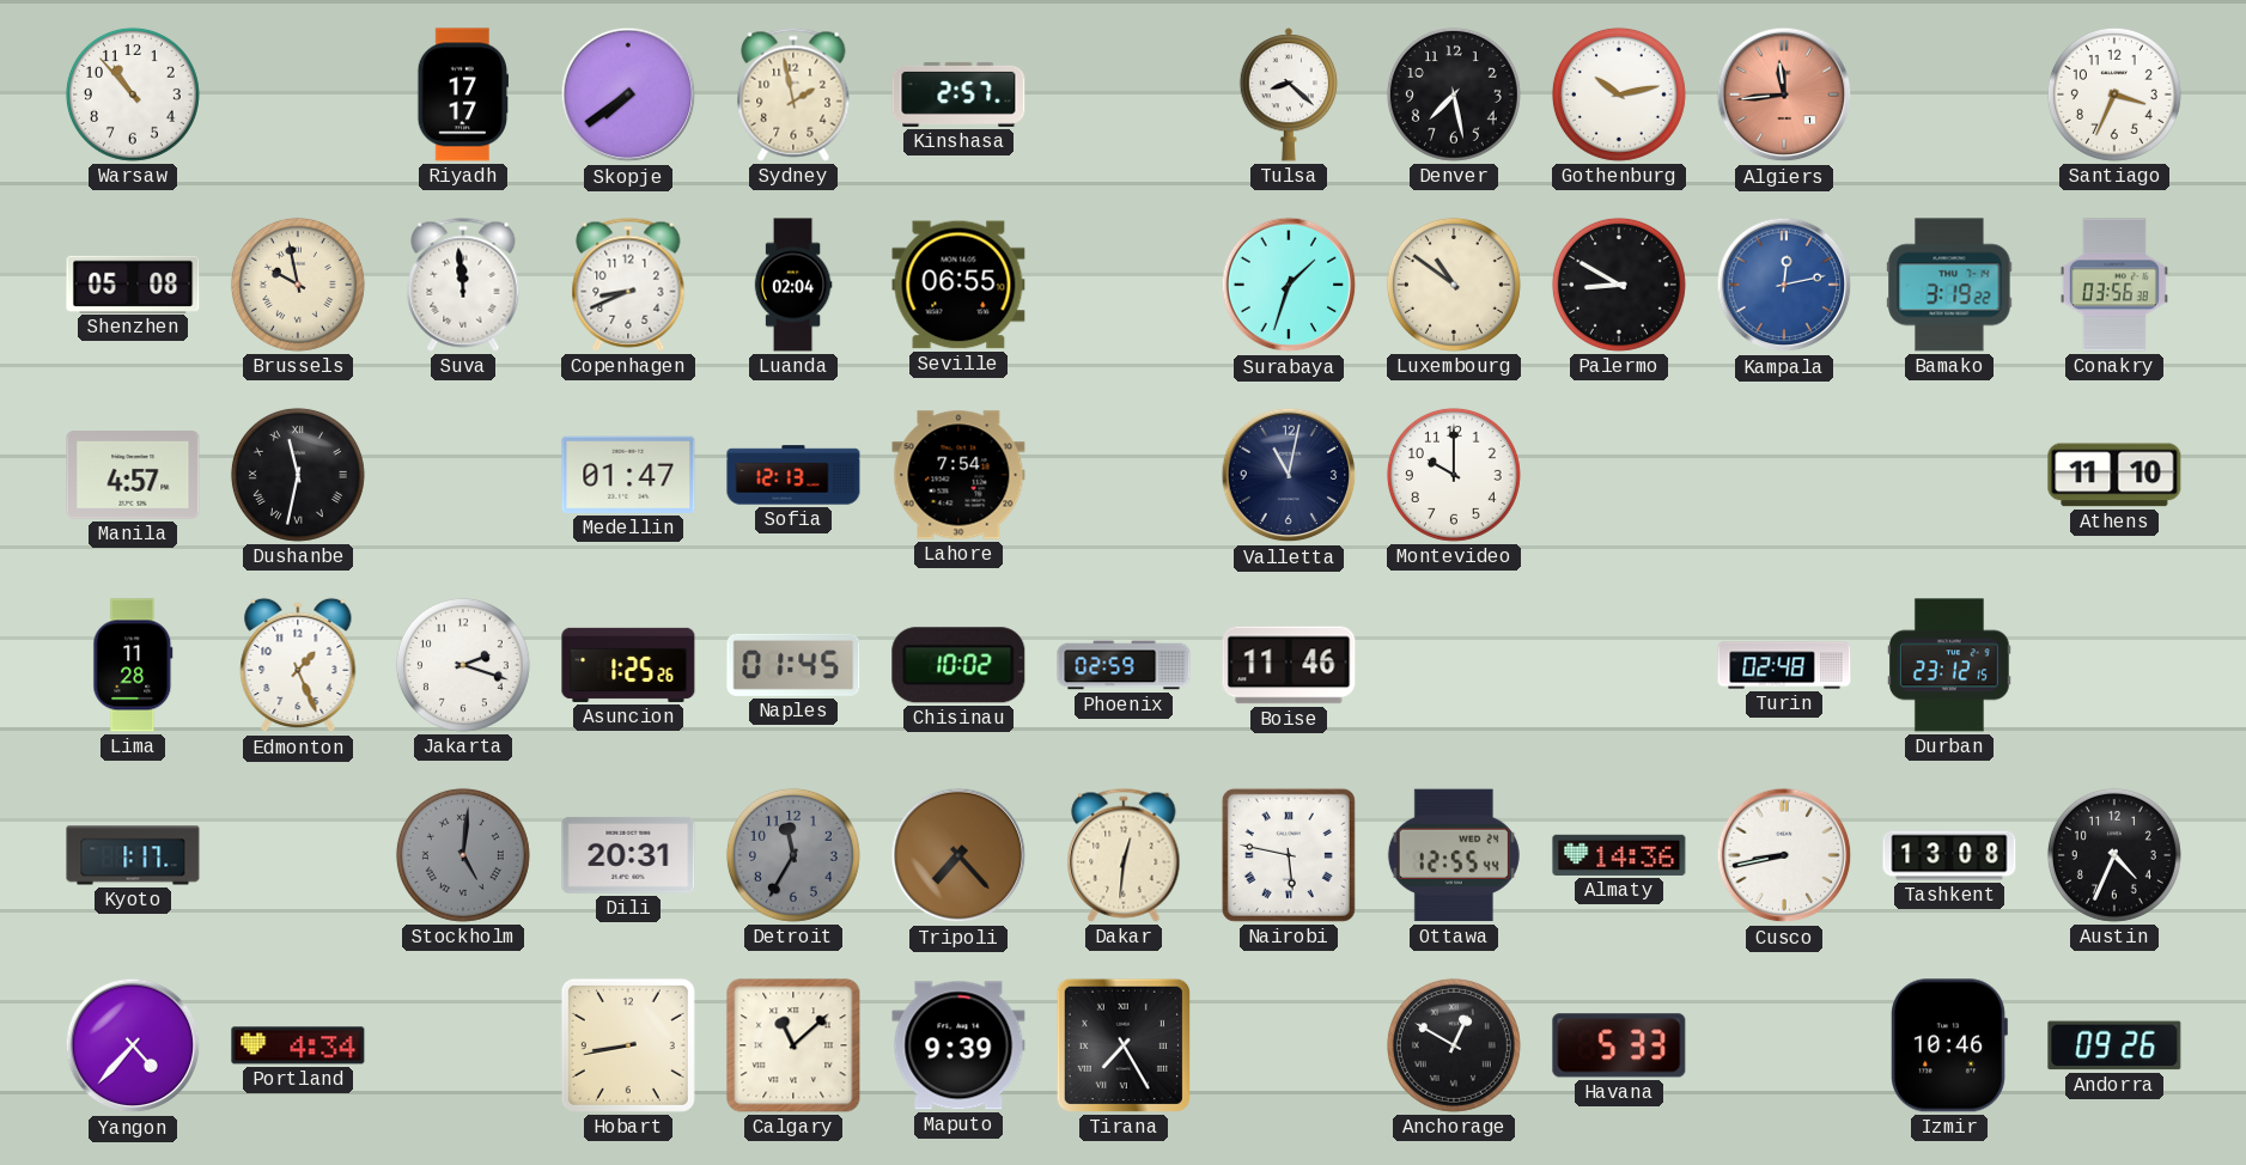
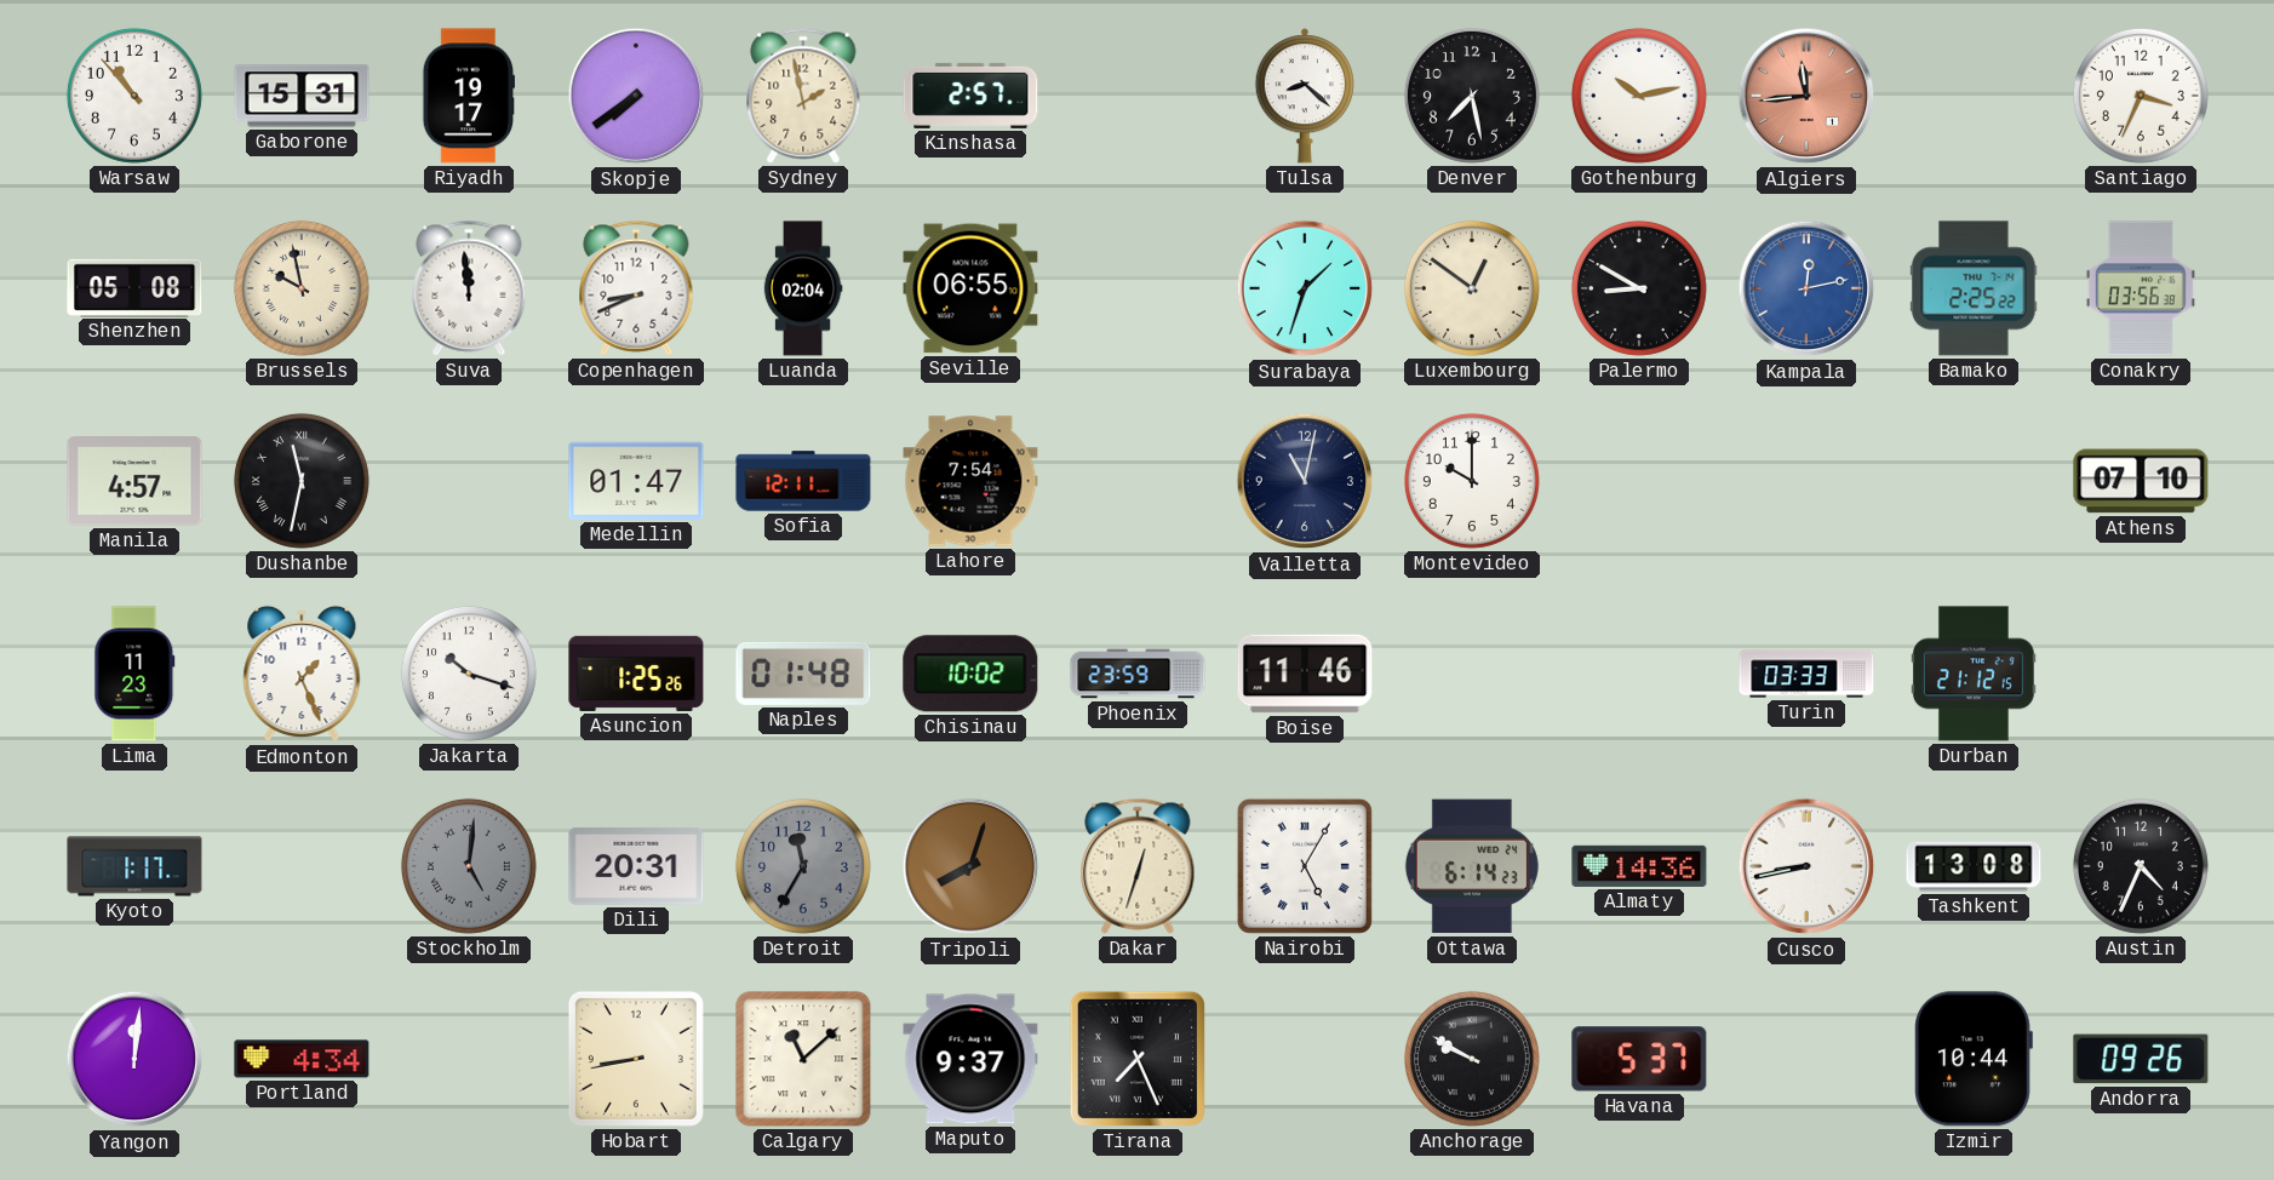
Gaborone: none -> 15:31
Riyadh: 17:17 -> 19:17
Luxembourg: 10:51 -> 12:51
Bamako: 3:19 -> 2:25
Sofia: 12:13 -> 12:11
Athens: 11:10 -> 07:10
Lima: 11:28 -> 11:23
Jakarta: 2:18 -> 10:18
Naples: 01:45 -> 01:48
Phoenix: 02:59 -> 23:59
Turin: 02:48 -> 03:33
Durban: 23:12 -> 21:12
Tripoli: 7:23 -> 8:03
Dakar: 12:31 -> 12:33
Nairobi: 5:47 -> 5:05
Ottawa: 12:55 -> 6:14
Yangon: 4:37 -> 12:01
Maputo: 9:39 -> 9:37
Tirana: 7:25 -> 7:26
Anchorage: 12:50 -> 9:50
Havana: 5:33 -> 5:37
Izmir: 10:46 -> 10:44
